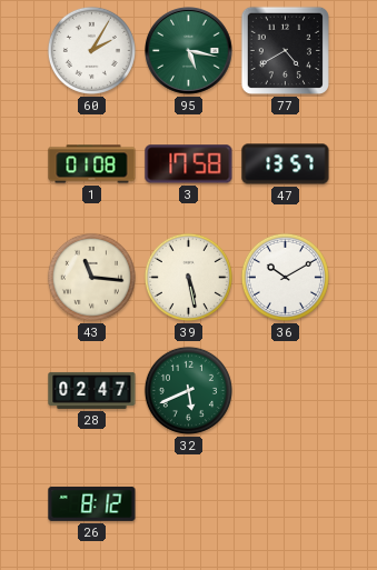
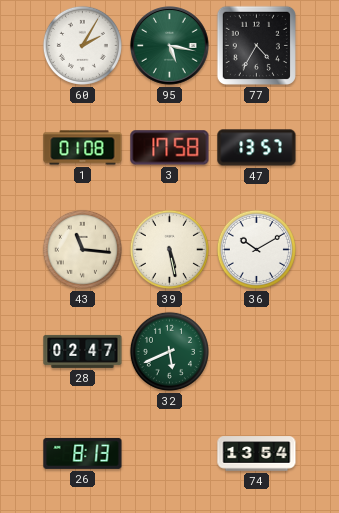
77: 4:40 -> 4:35
26: 8:12 -> 8:13
74: none -> 13:54
